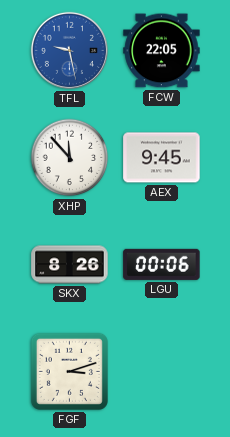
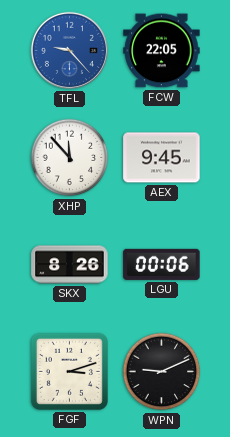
TFL: 9:28 -> 9:23
WPN: none -> 9:11
